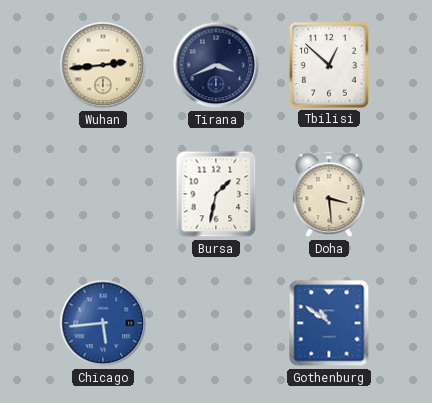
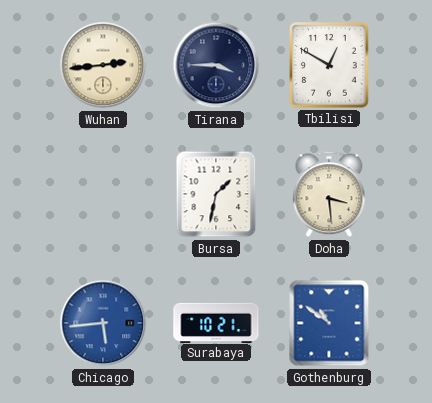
Tirana: 3:41 -> 3:45
Tbilisi: 12:52 -> 12:50
Surabaya: none -> 10:21
